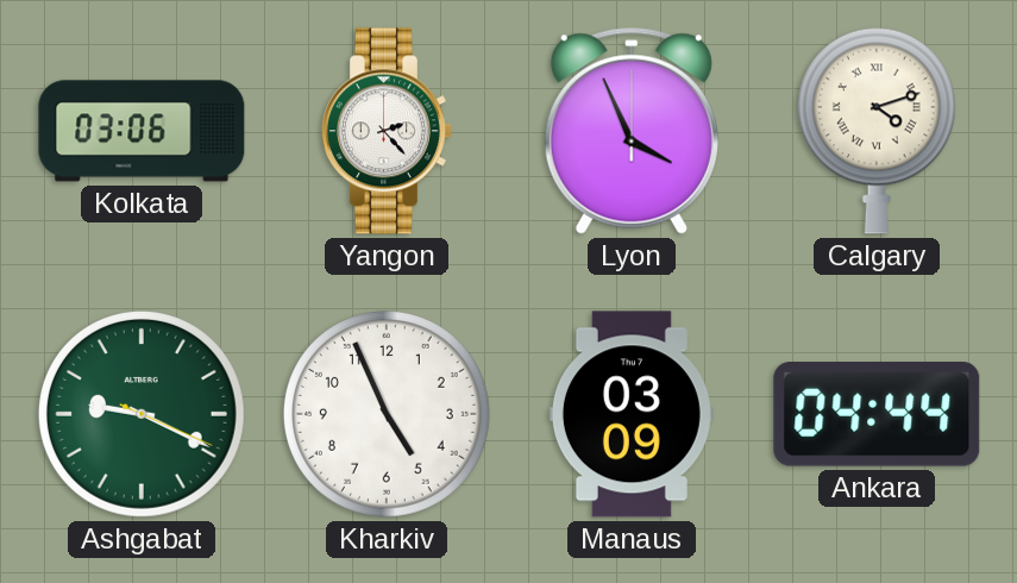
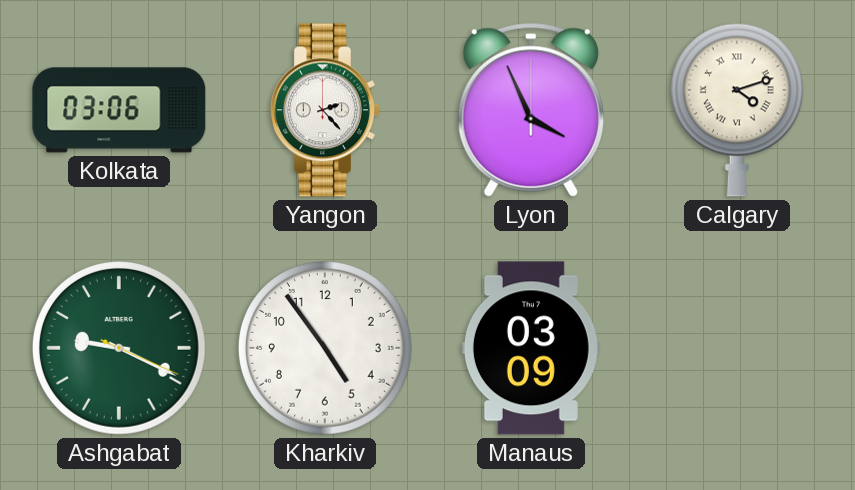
Kharkiv: 4:56 -> 4:54
Ankara: 04:44 -> none
